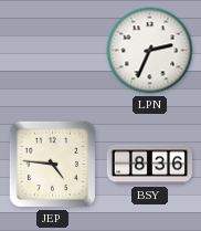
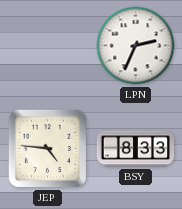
BSY: 8:36 -> 8:33
